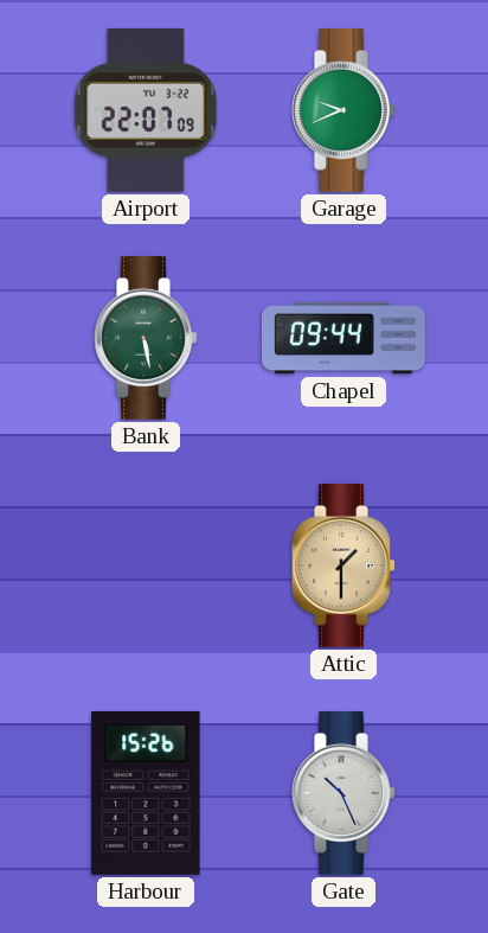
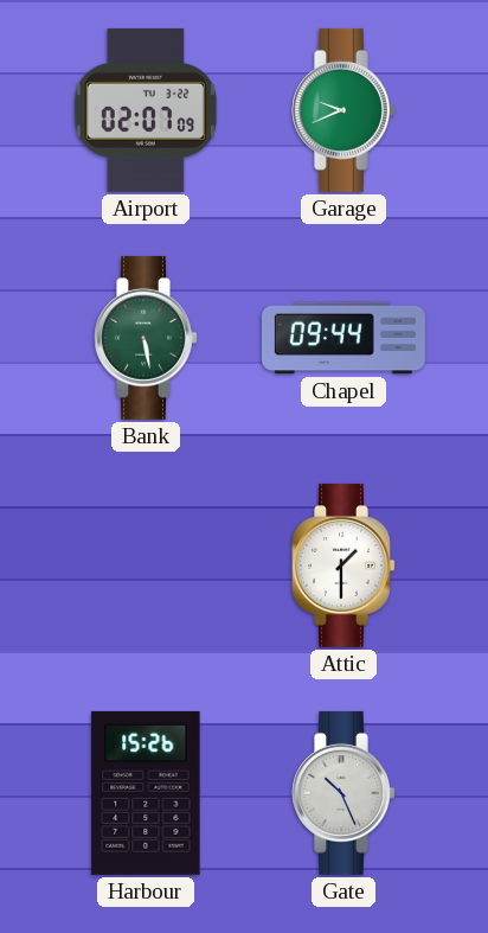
Airport: 22:07 -> 02:07
Attic dial: champagne -> white
